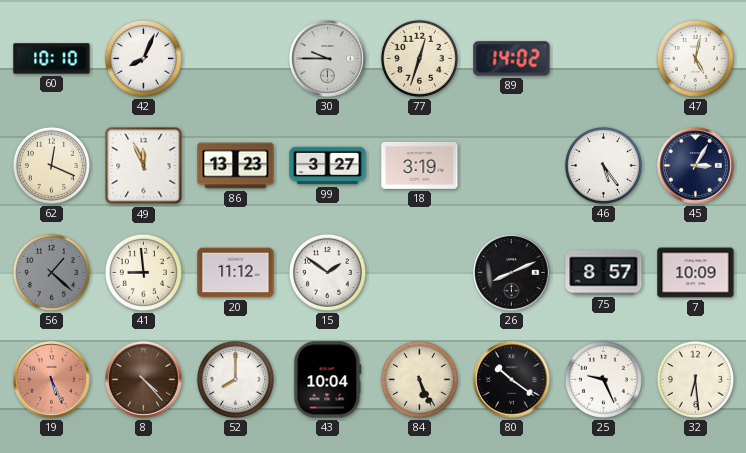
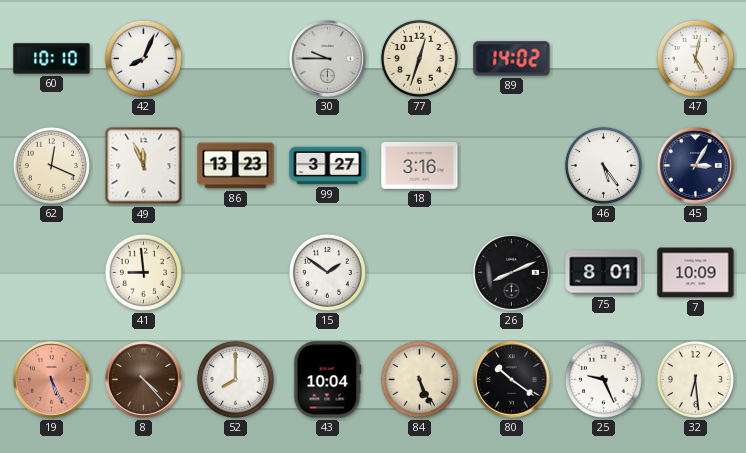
18: 3:19 -> 3:16
56: 1:22 -> none
20: 11:12 -> none
75: 8:57 -> 8:01
